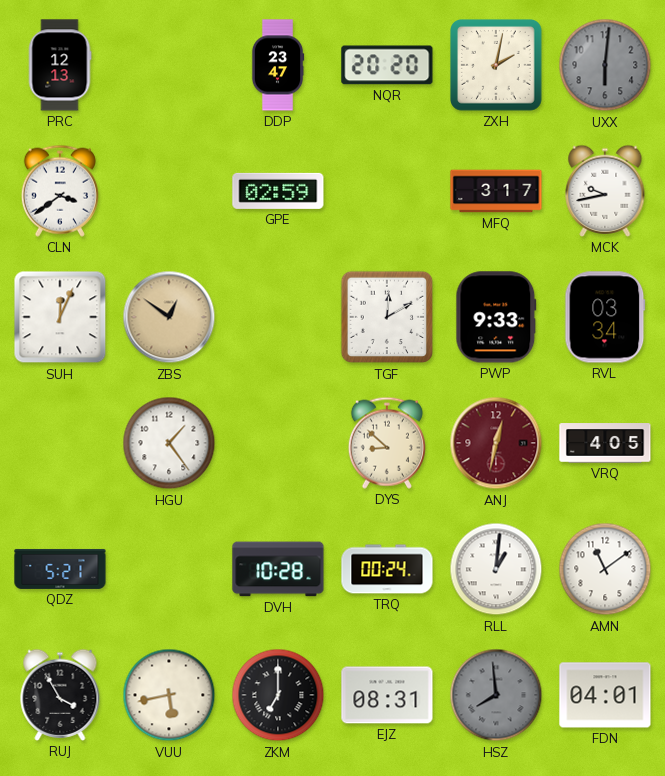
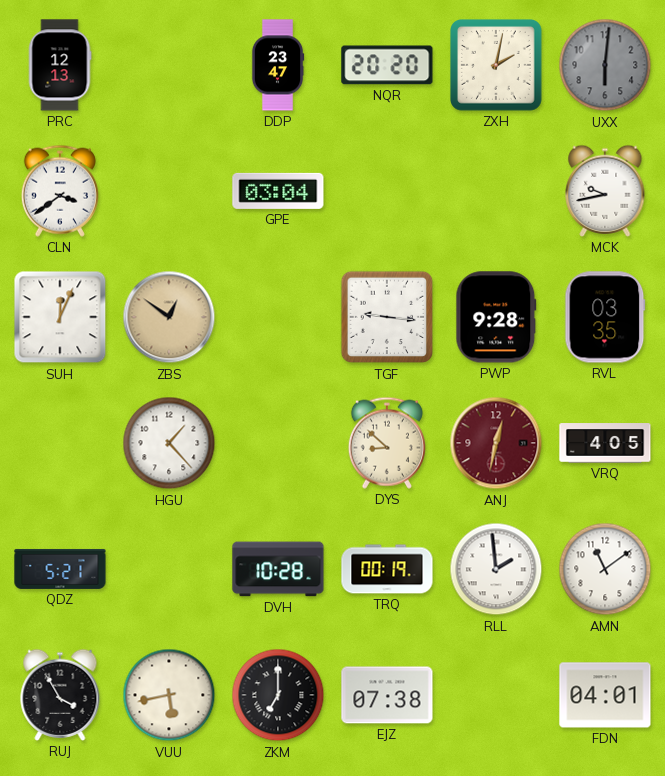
GPE: 02:59 -> 03:04
MFQ: 3:17 -> none
TGF: 12:10 -> 9:16
PWP: 9:33 -> 9:28
RVL: 03:34 -> 03:35
HGU: 1:24 -> 1:23
TRQ: 00:24 -> 00:19
RLL: 1:01 -> 1:59
EJZ: 08:31 -> 07:38
HSZ: 7:59 -> none
